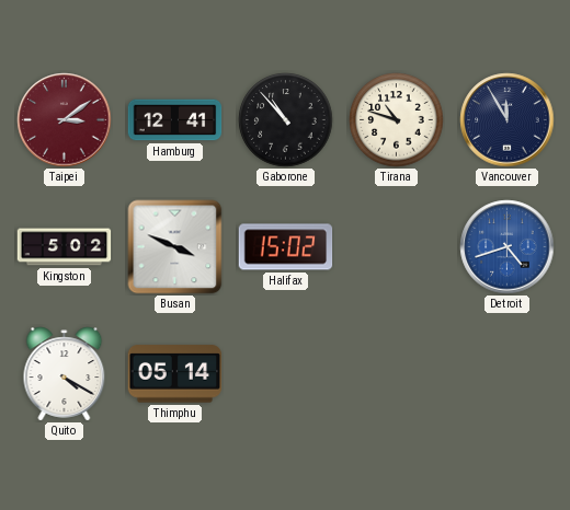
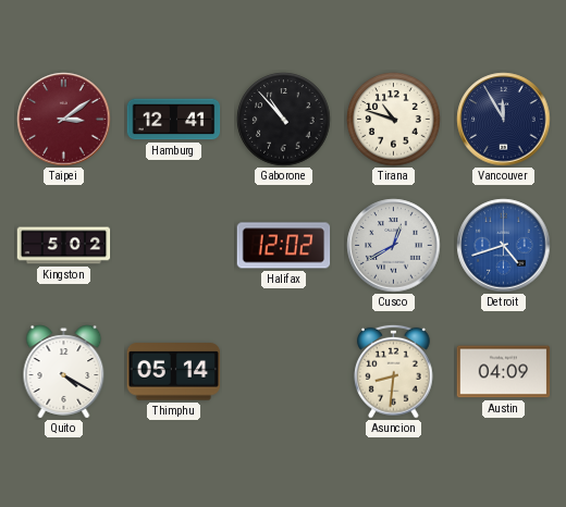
Busan: 3:49 -> none
Halifax: 15:02 -> 12:02
Cusco: none -> 12:40
Asuncion: none -> 8:31
Austin: none -> 04:09
